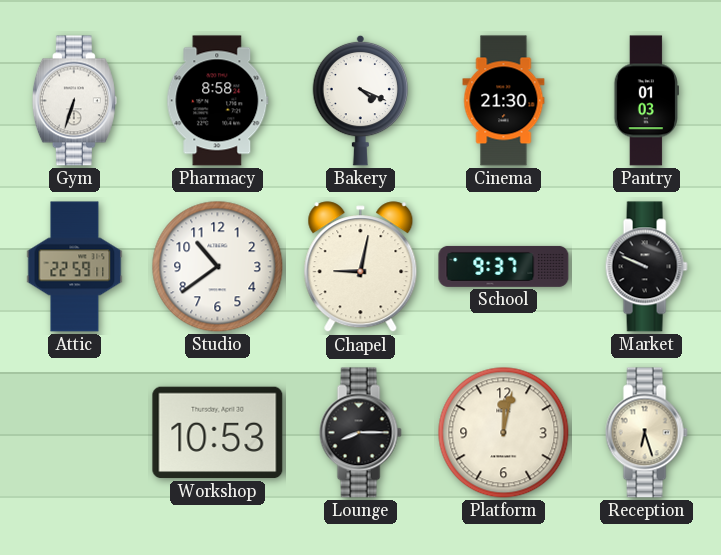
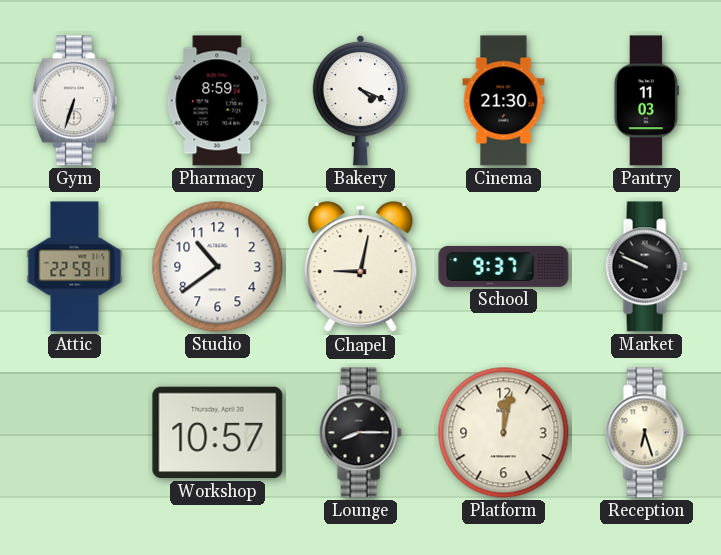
Pharmacy: 8:58 -> 8:59
Pantry: 01:03 -> 11:03
Workshop: 10:53 -> 10:57
